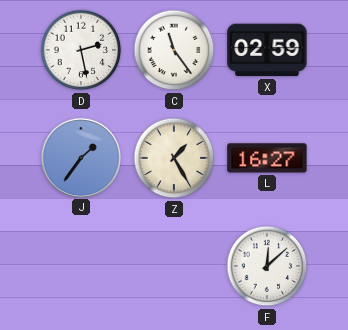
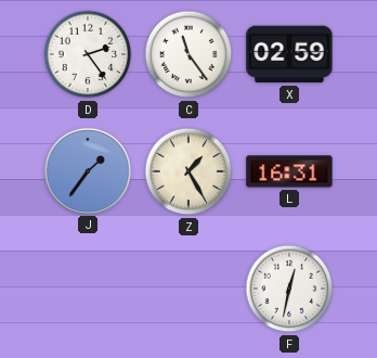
D: 2:28 -> 2:24
L: 16:27 -> 16:31
F: 12:08 -> 12:32
